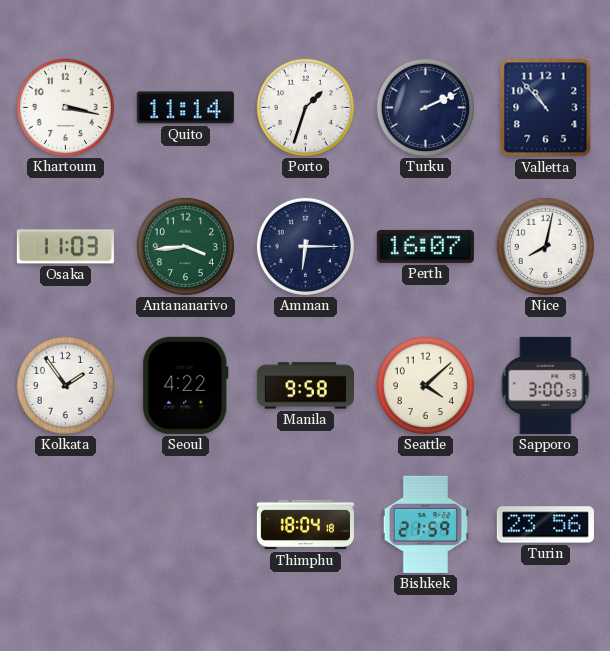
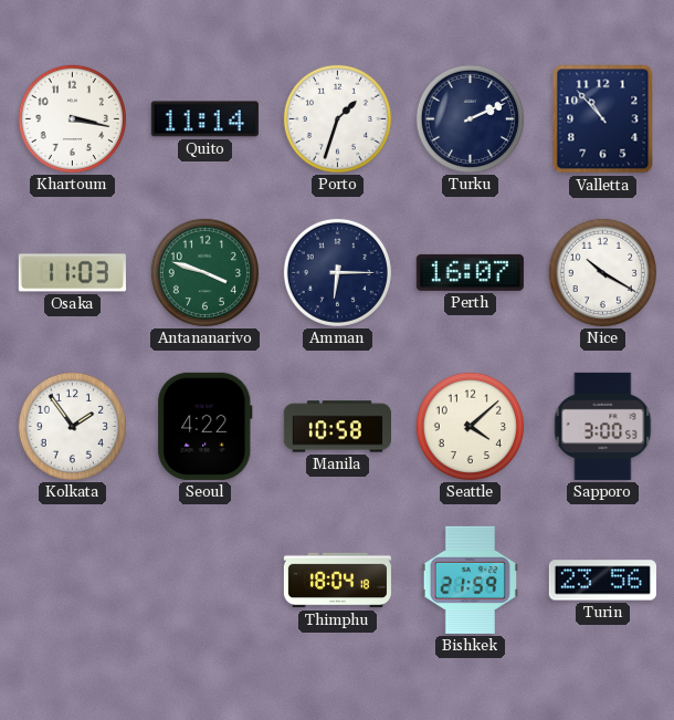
Antananarivo: 3:44 -> 3:48
Nice: 8:02 -> 10:20
Manila: 9:58 -> 10:58
